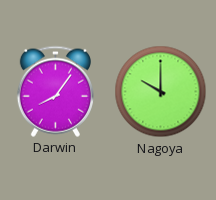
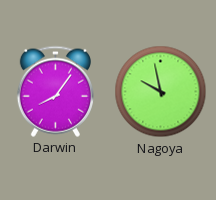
Nagoya: 10:00 -> 9:58
